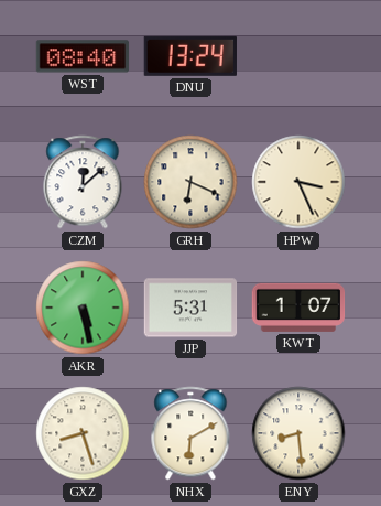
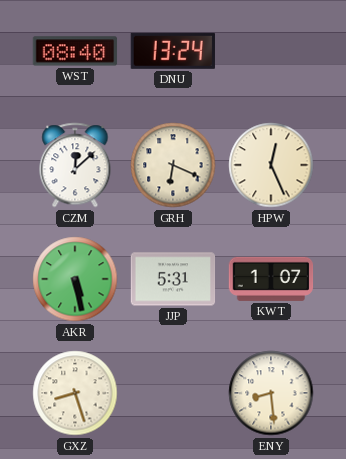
HPW: 3:26 -> 12:26
NHX: 6:10 -> none
